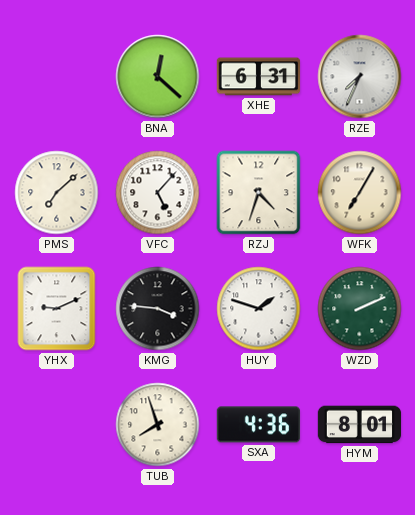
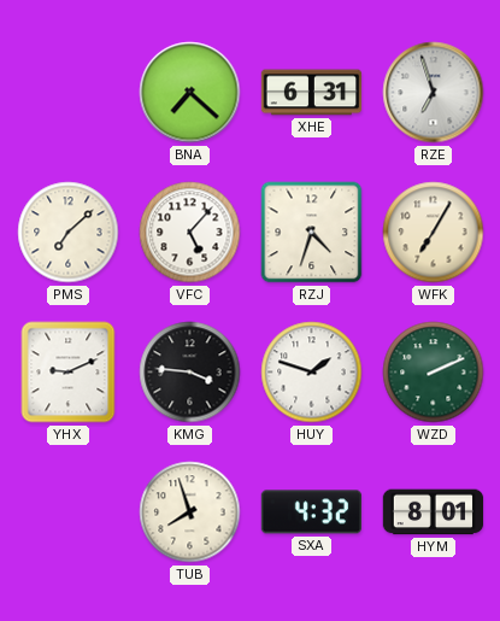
BNA: 12:22 -> 7:22
RZE: 7:34 -> 6:57
SXA: 4:36 -> 4:32
